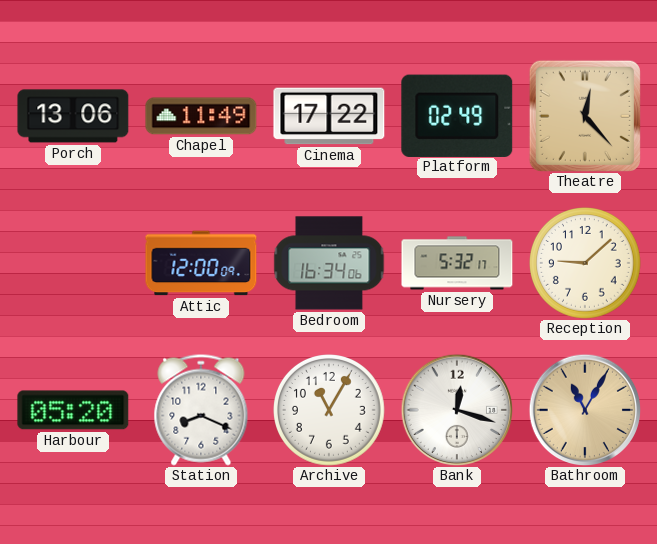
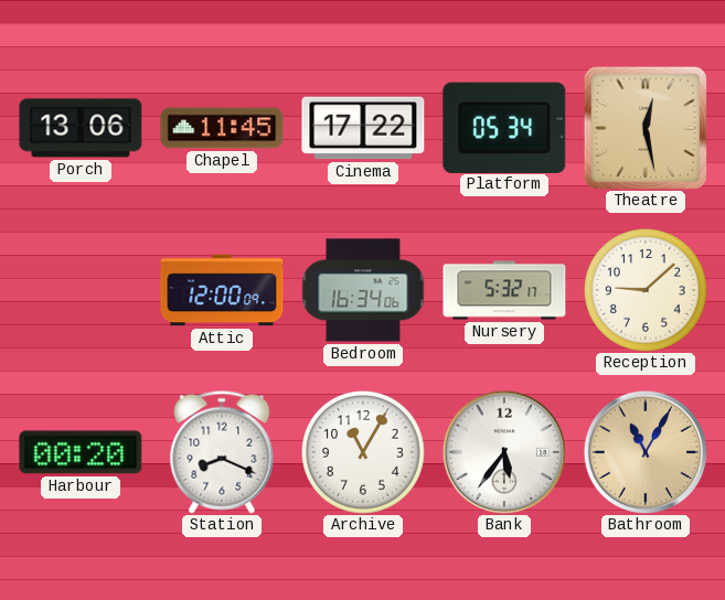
Chapel: 11:49 -> 11:45
Platform: 02:49 -> 05:34
Theatre: 12:23 -> 12:28
Harbour: 05:20 -> 00:20
Bank: 12:18 -> 5:36
